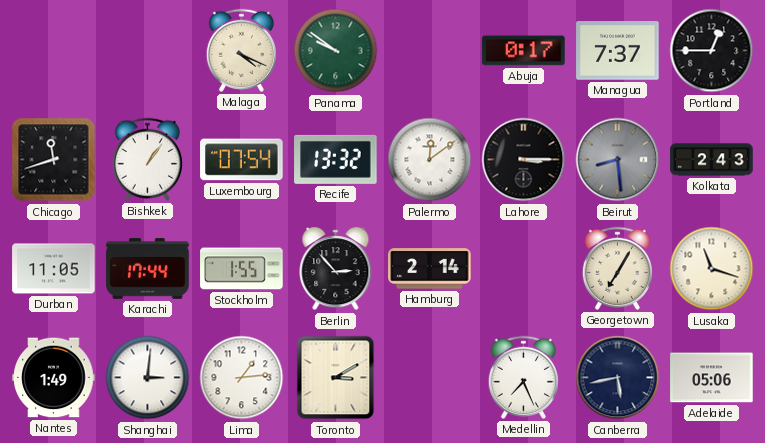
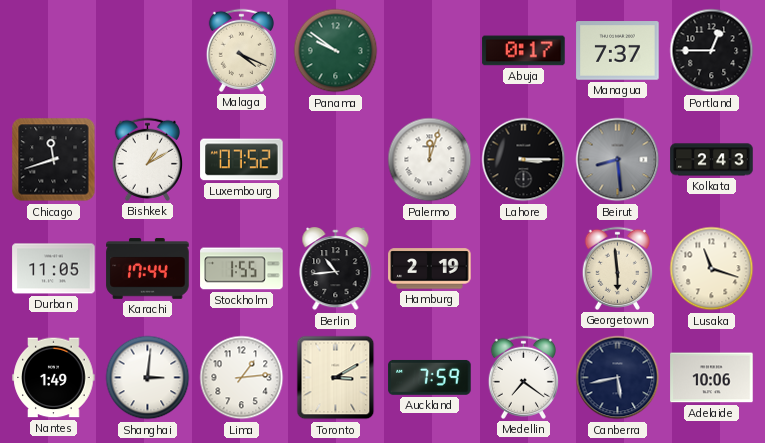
Bishkek: 1:06 -> 1:10
Luxembourg: 07:54 -> 07:52
Recife: 13:32 -> none
Palermo: 12:09 -> 12:03
Berlin: 2:53 -> 10:44
Hamburg: 2:14 -> 2:19
Georgetown: 7:05 -> 5:59
Auckland: none -> 7:59
Medellin: 7:26 -> 7:21
Adelaide: 05:06 -> 10:06
